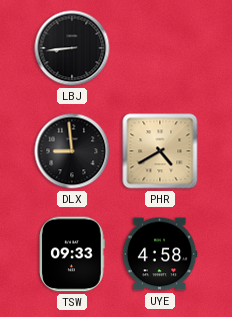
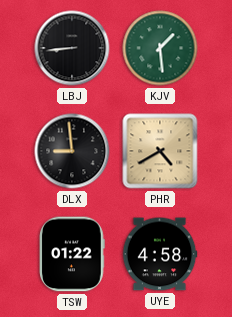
KJV: none -> 1:29
TSW: 09:33 -> 01:22
